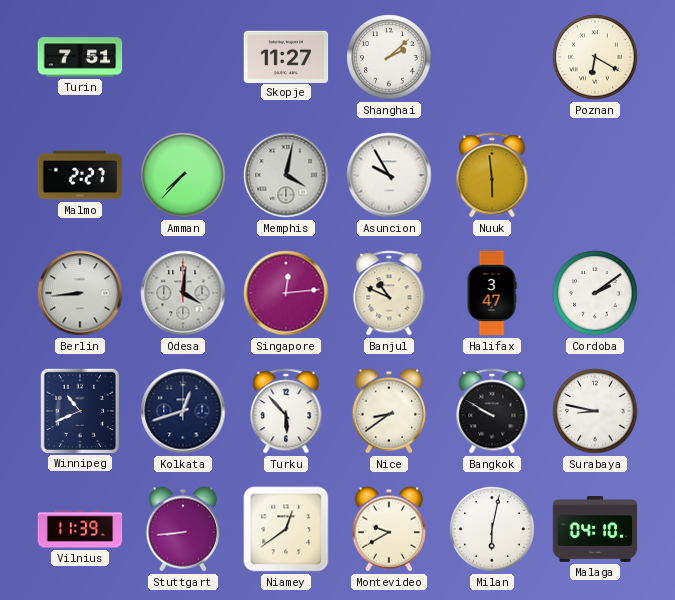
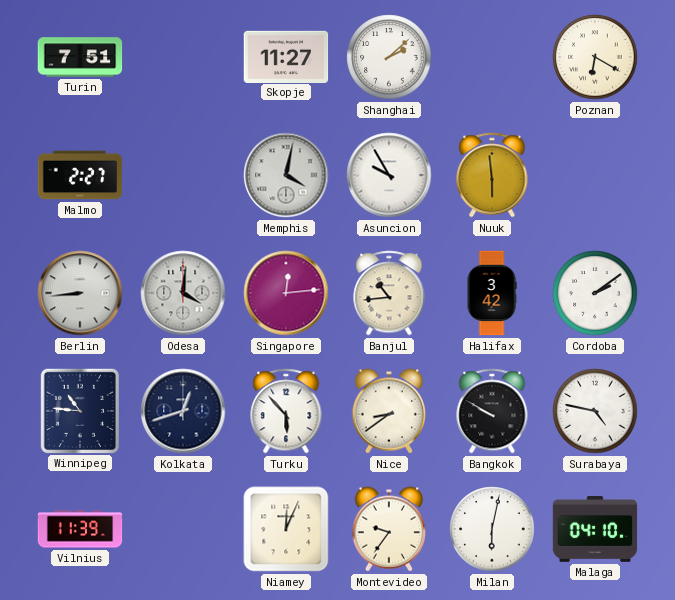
Amman: 7:37 -> none
Banjul: 10:49 -> 10:44
Halifax: 3:47 -> 3:42
Winnipeg: 10:41 -> 10:46
Surabaya: 8:47 -> 4:47
Stuttgart: 8:44 -> none
Niamey: 12:39 -> 12:04
Montevideo: 9:40 -> 9:36
